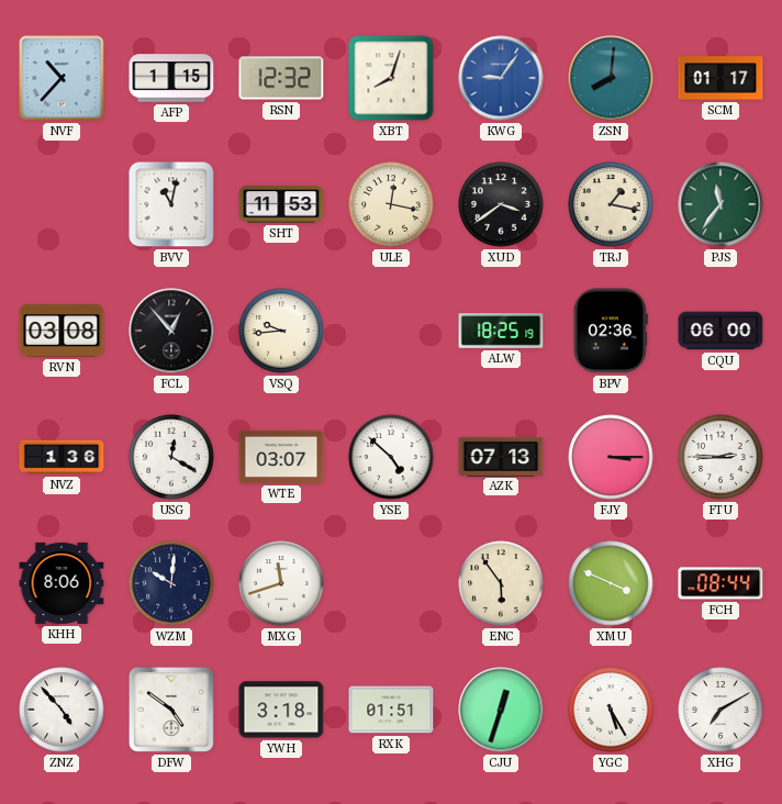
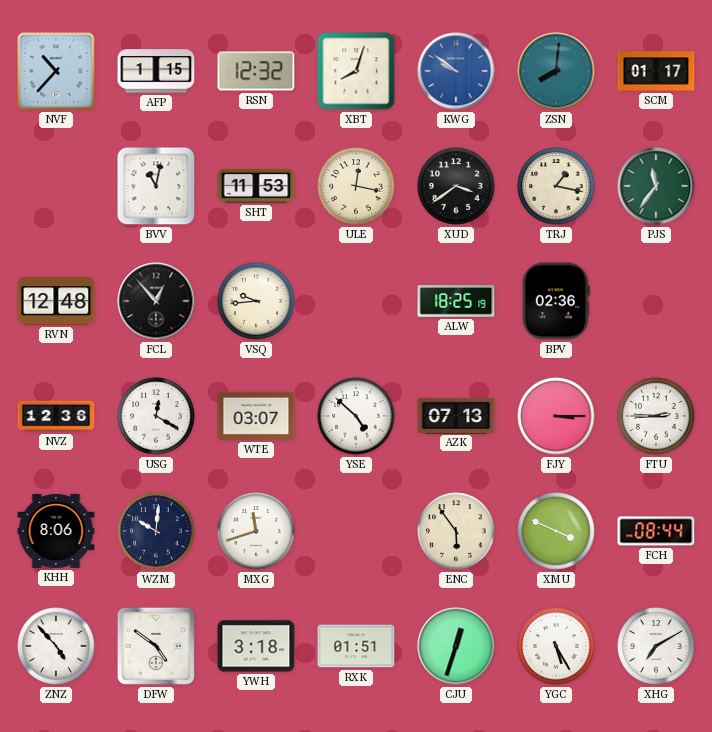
KWG: 9:06 -> 9:51
RVN: 03:08 -> 12:48
CQU: 06:00 -> none
NVZ: 1:36 -> 12:36
